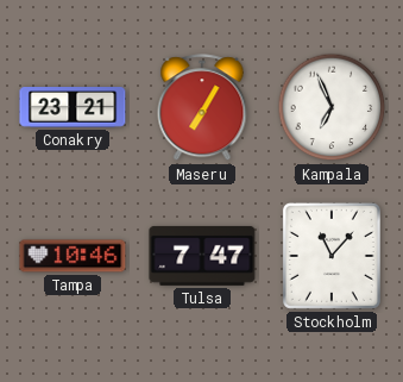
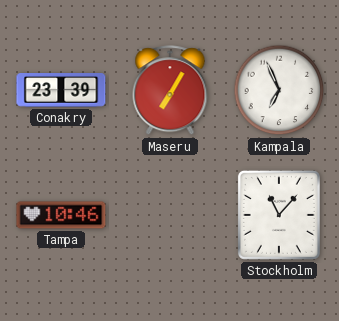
Conakry: 23:21 -> 23:39
Tulsa: 7:47 -> none
